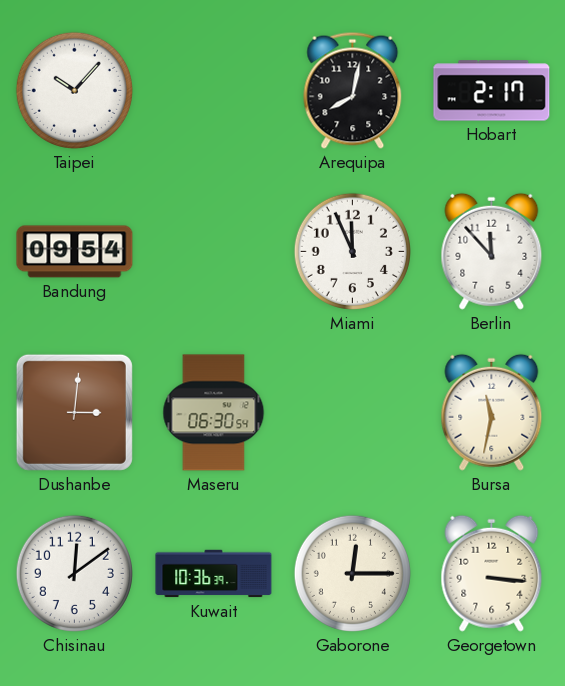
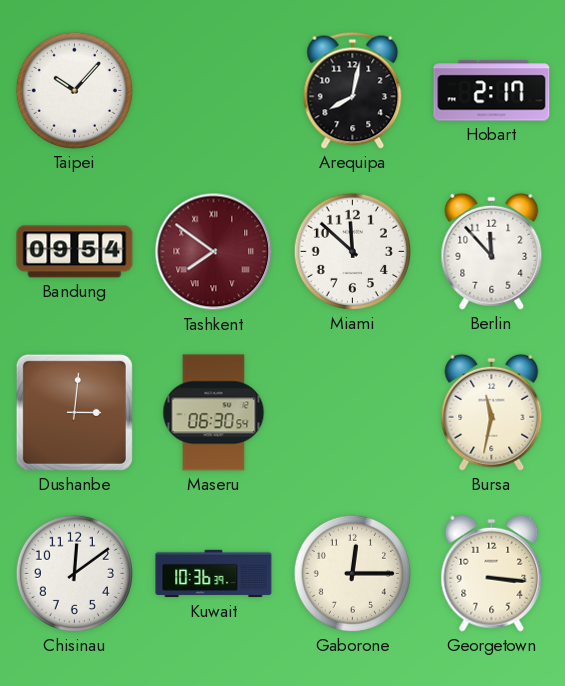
Tashkent: none -> 7:51
Miami: 11:56 -> 11:52
